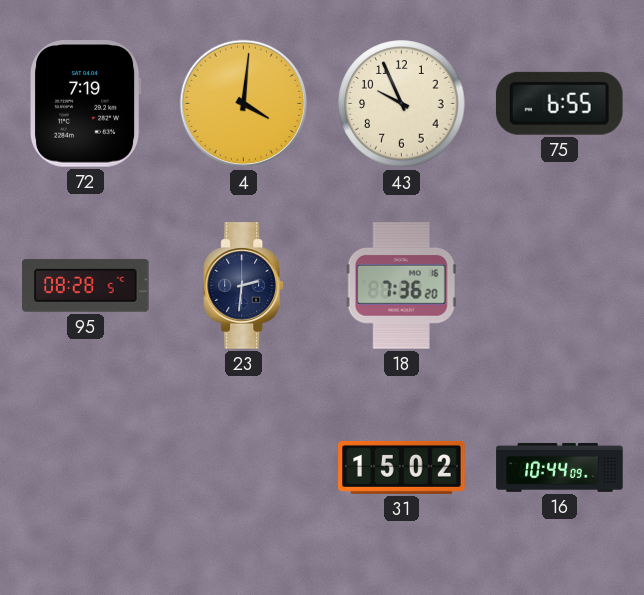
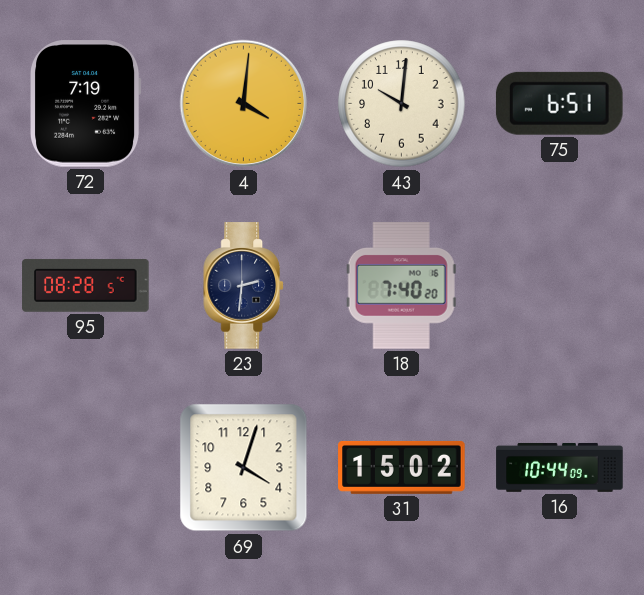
43: 9:56 -> 10:01
75: 6:55 -> 6:51
18: 7:36 -> 7:40
69: none -> 4:03
